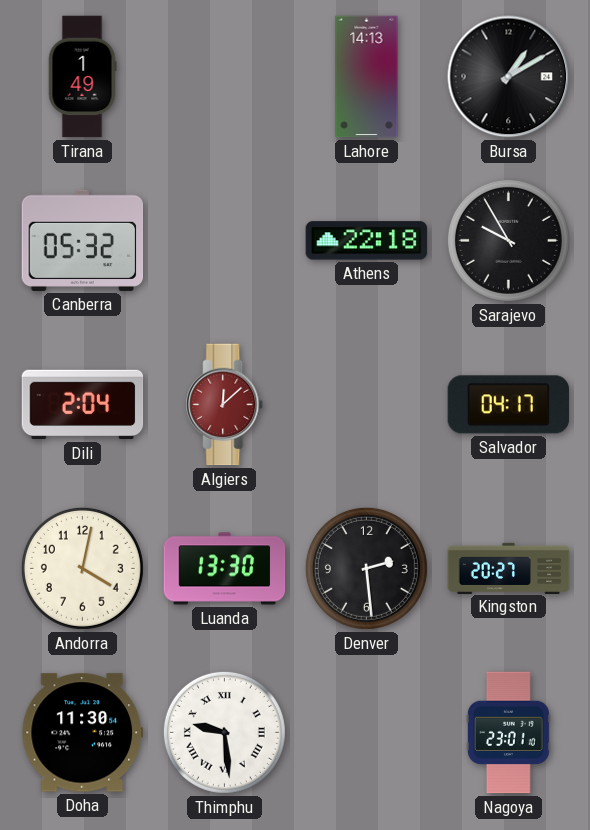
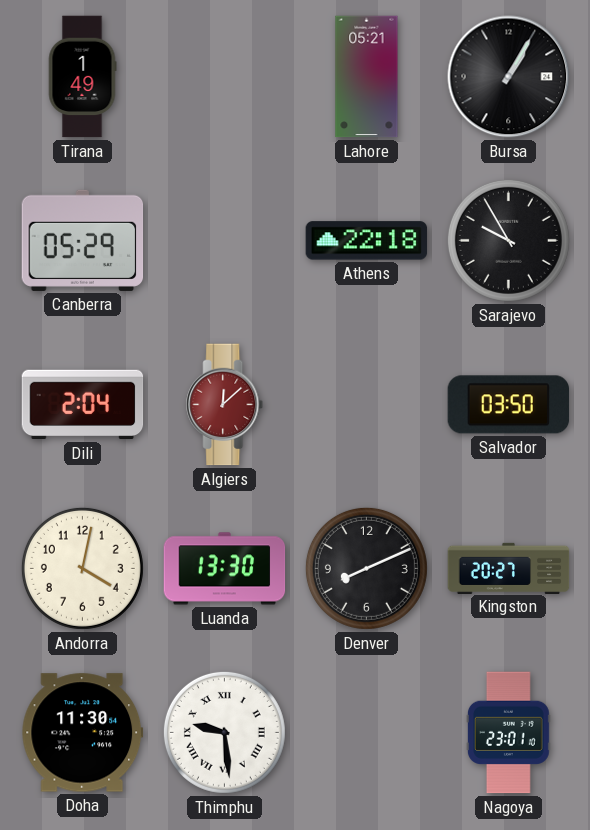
Lahore: 14:13 -> 05:21
Bursa: 1:10 -> 1:05
Canberra: 05:32 -> 05:29
Salvador: 04:17 -> 03:50
Denver: 2:29 -> 8:11
